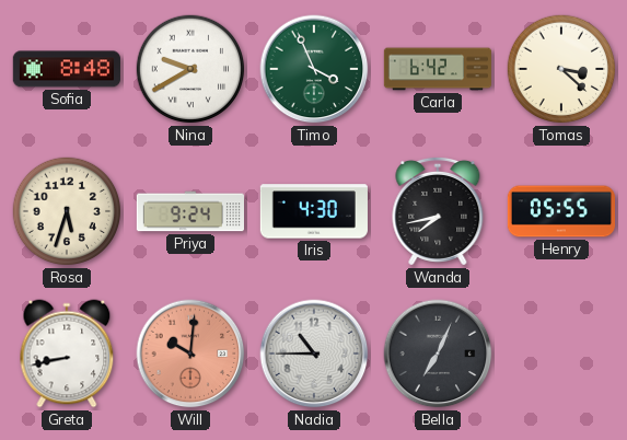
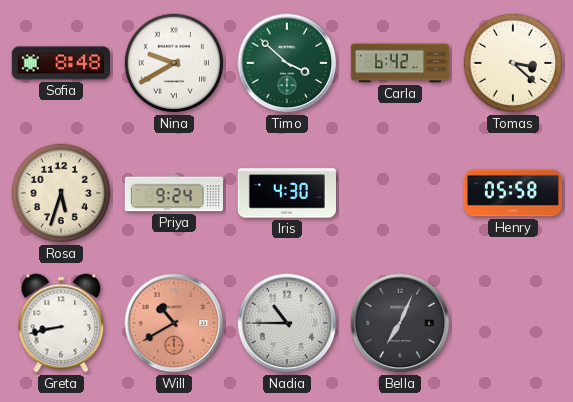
Timo: 3:56 -> 3:52
Wanda: 7:43 -> none
Henry: 05:55 -> 05:58
Will: 10:01 -> 10:40
